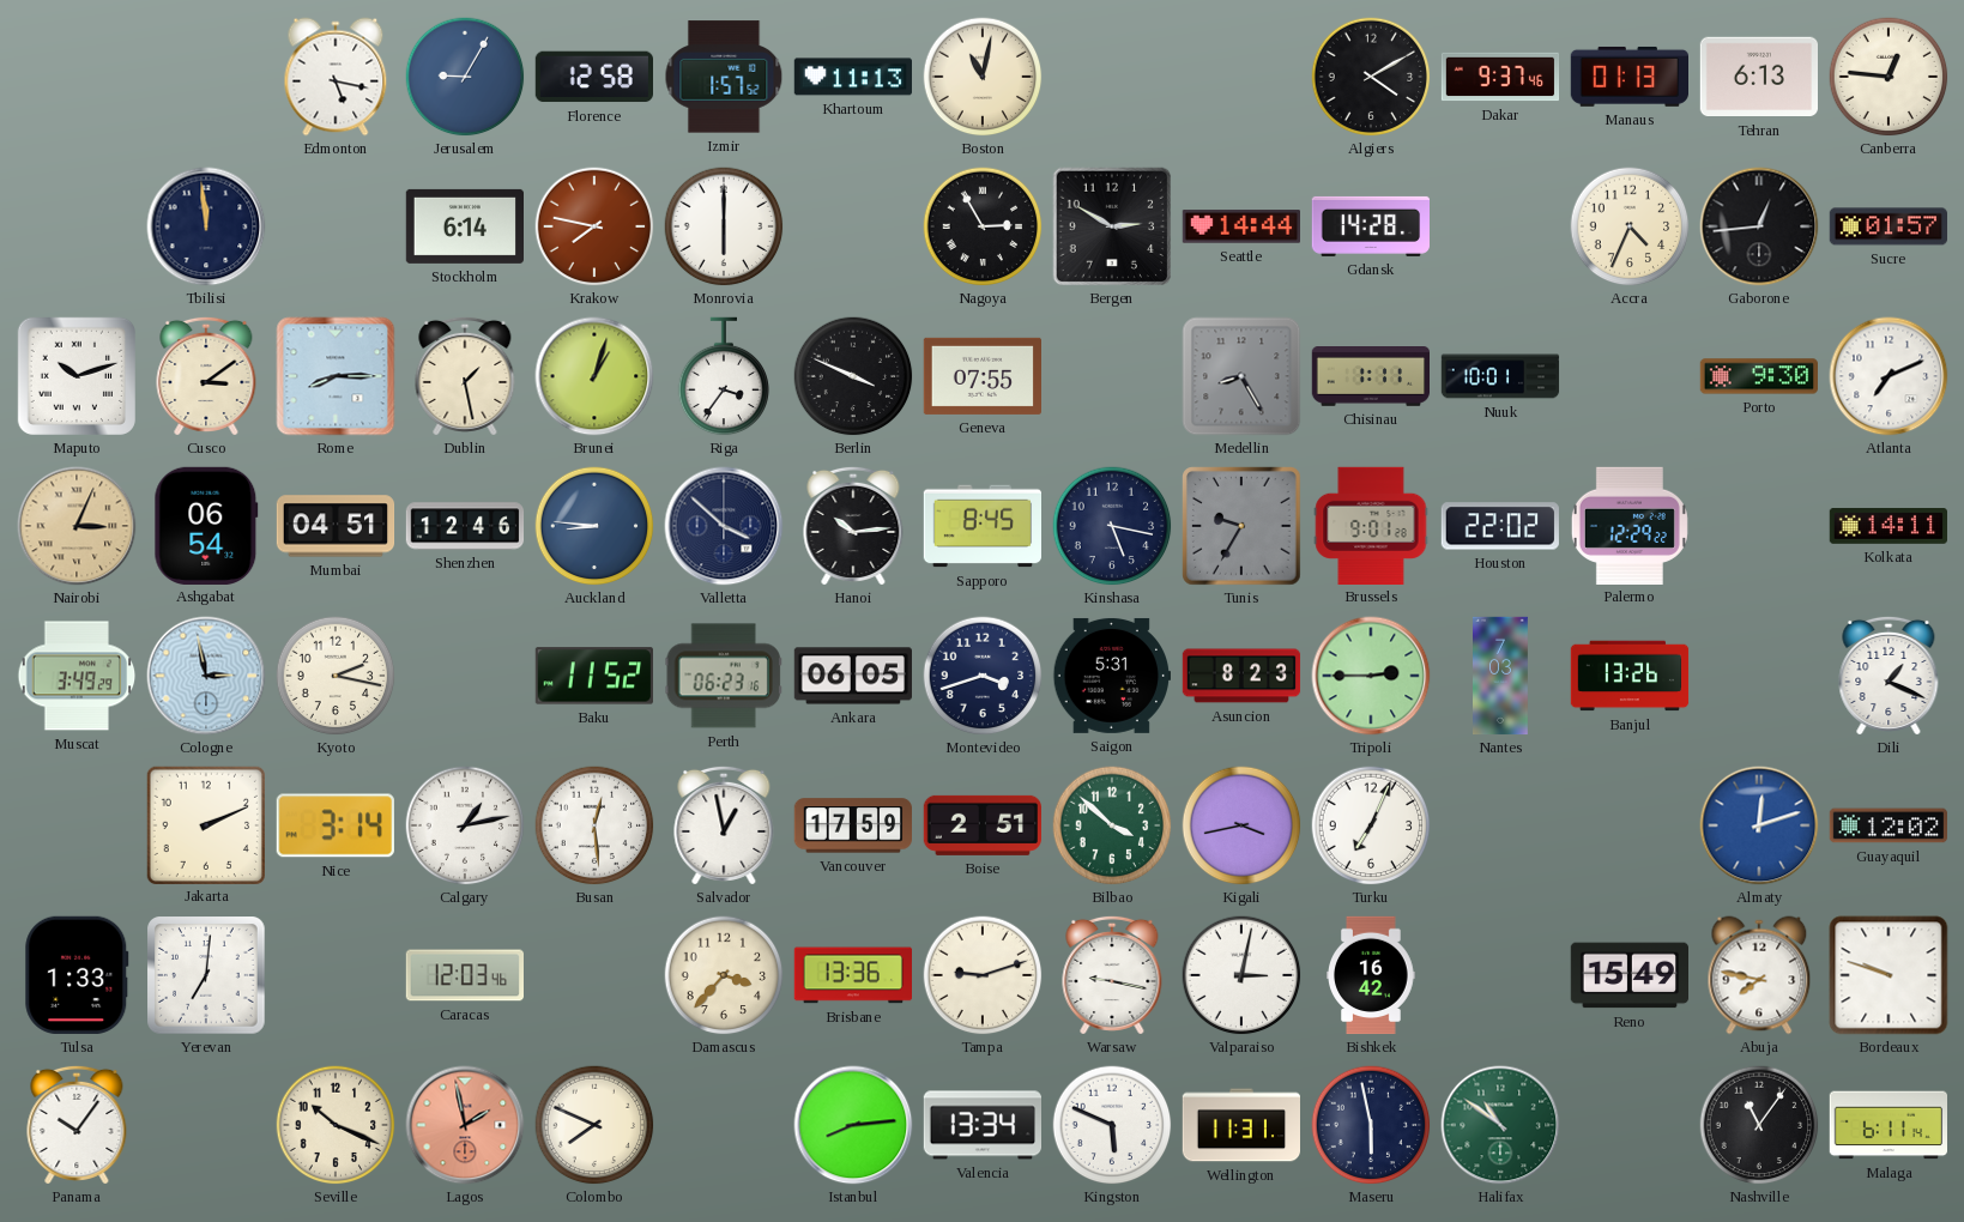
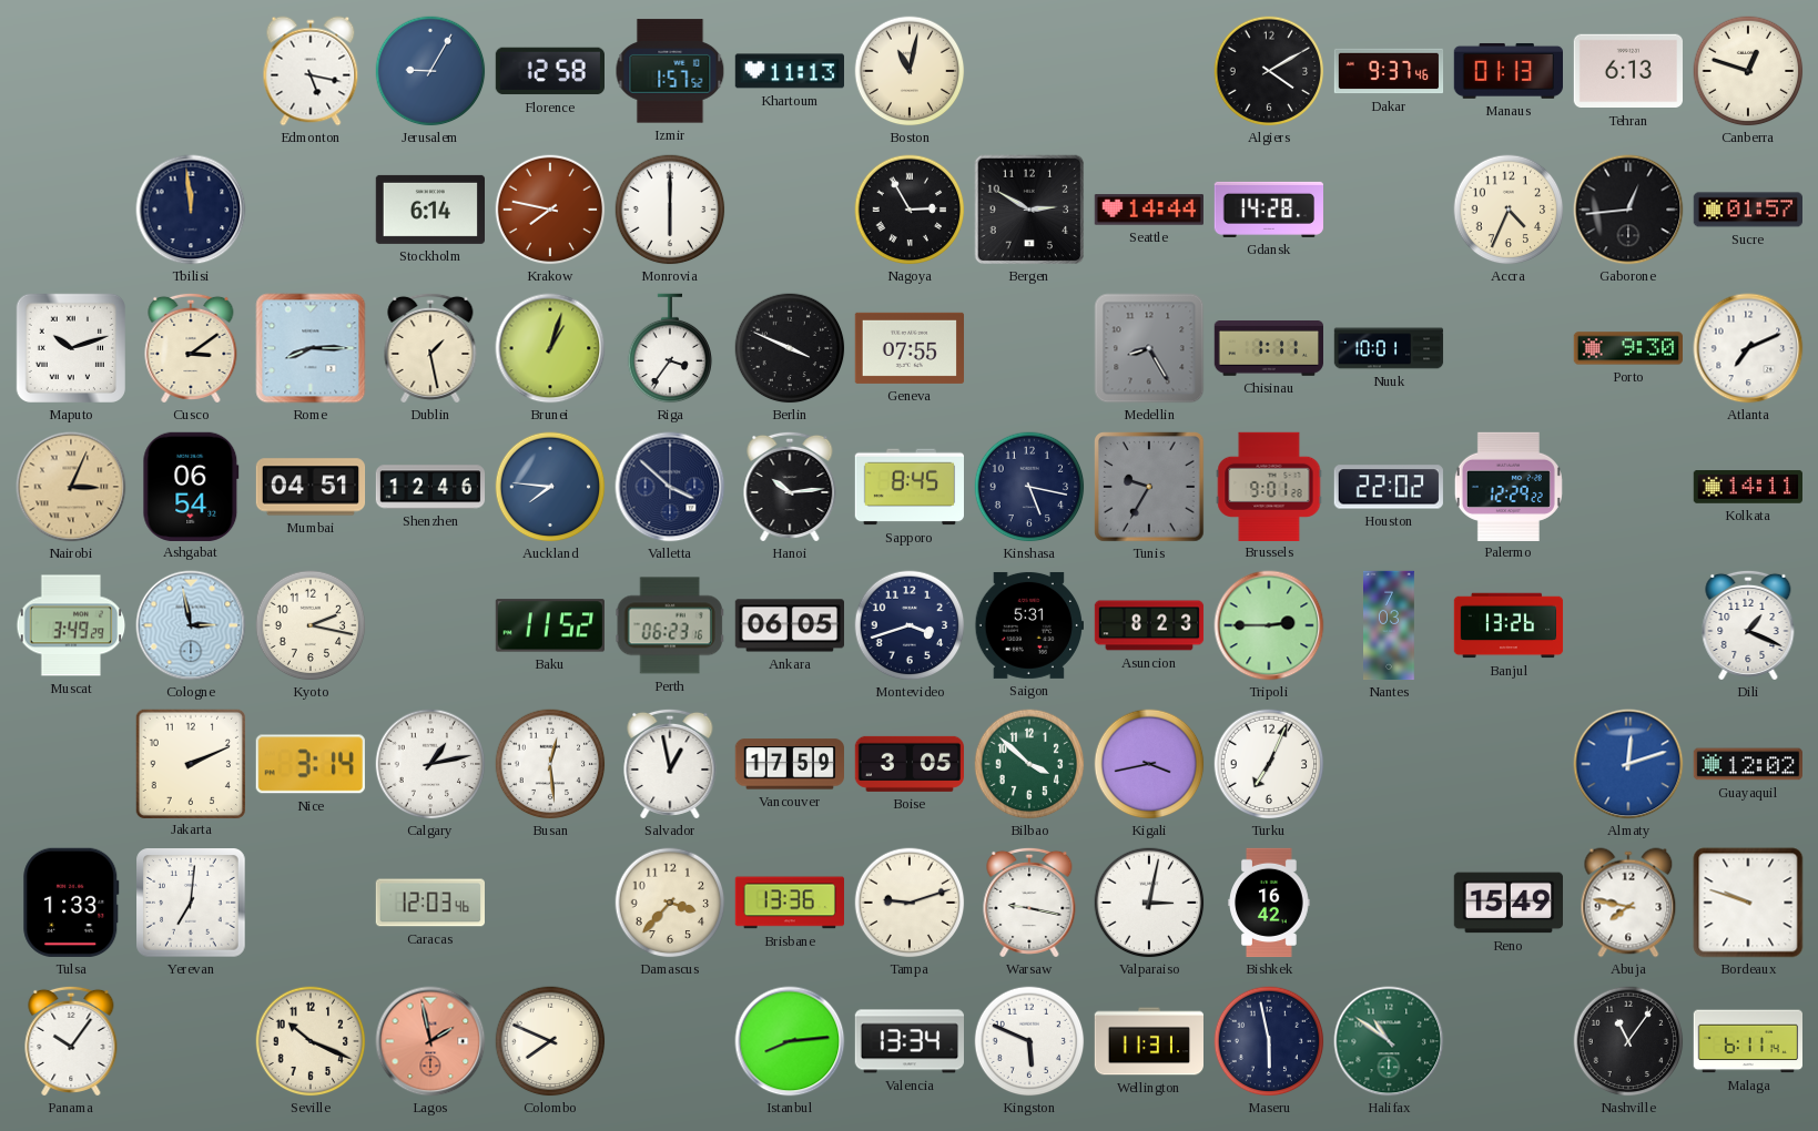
Canberra: 12:46 -> 12:48
Auckland: 8:46 -> 7:46
Boise: 2:51 -> 3:05
